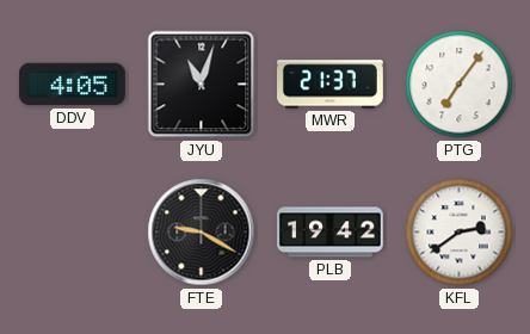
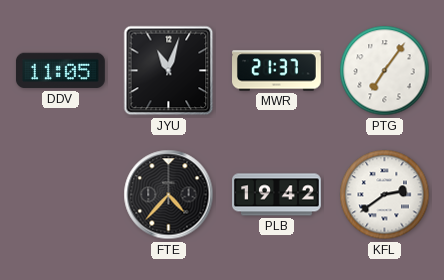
DDV: 4:05 -> 11:05
FTE: 9:20 -> 4:37
